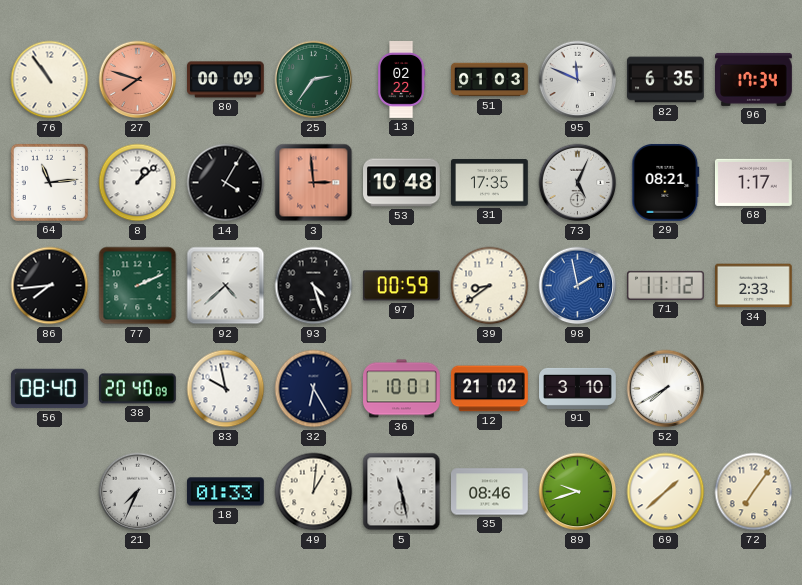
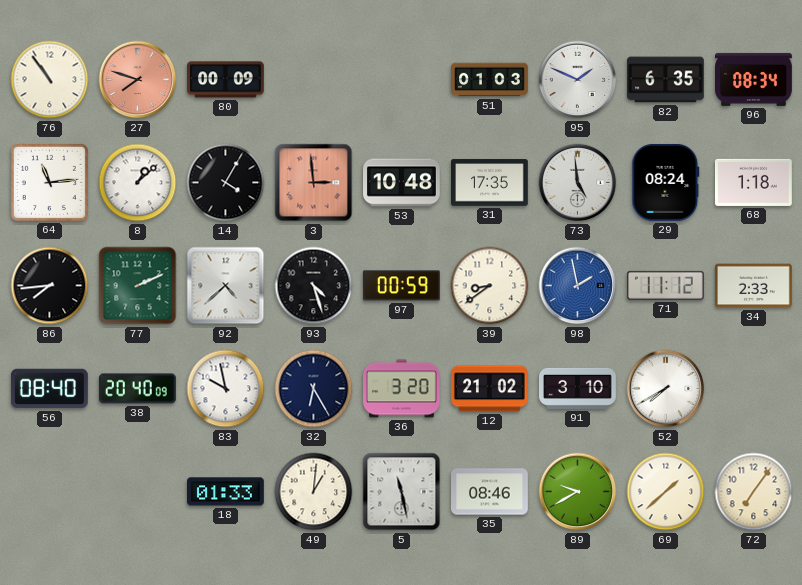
25: 2:36 -> none
13: 02:22 -> none
95: 11:49 -> 1:49
96: 17:34 -> 08:34
73: 5:04 -> 4:59
29: 08:21 -> 08:24
68: 1:17 -> 1:18
36: 10:01 -> 3:20
21: 7:34 -> none
89: 9:42 -> 9:40
